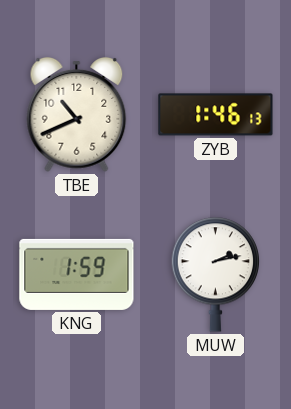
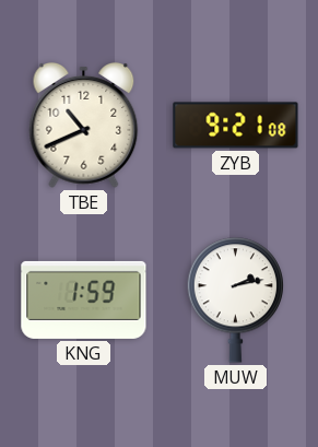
ZYB: 1:46 -> 9:21
